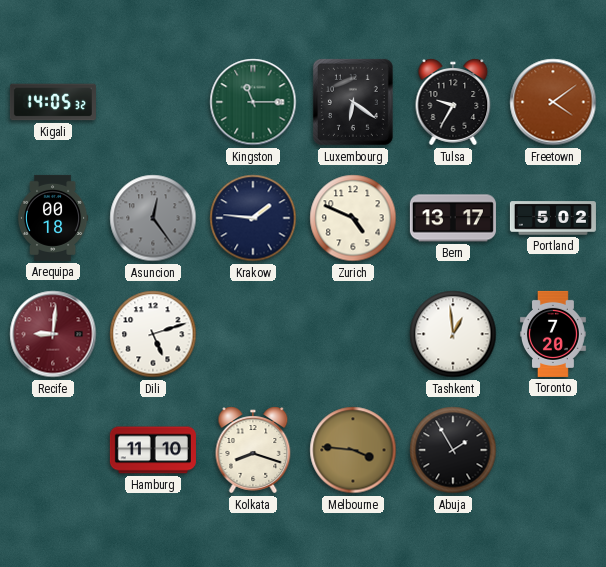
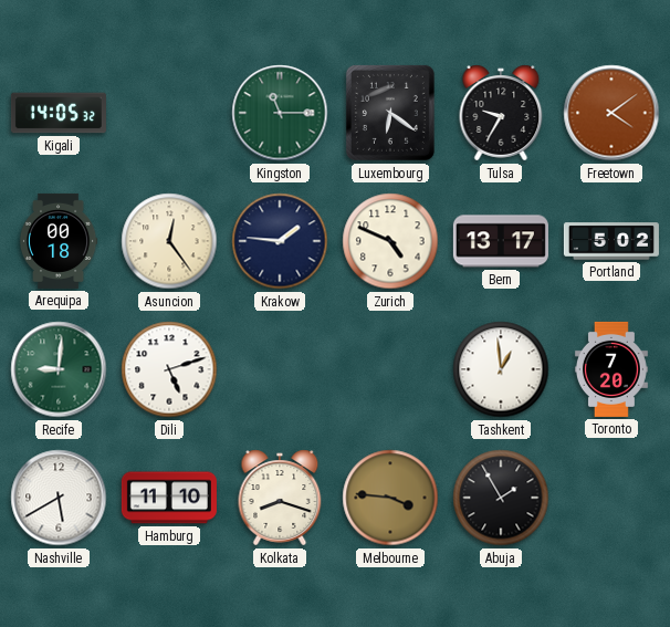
Asuncion dial: grey -> cream
Recife dial: burgundy -> green
Nashville: none -> 5:40
